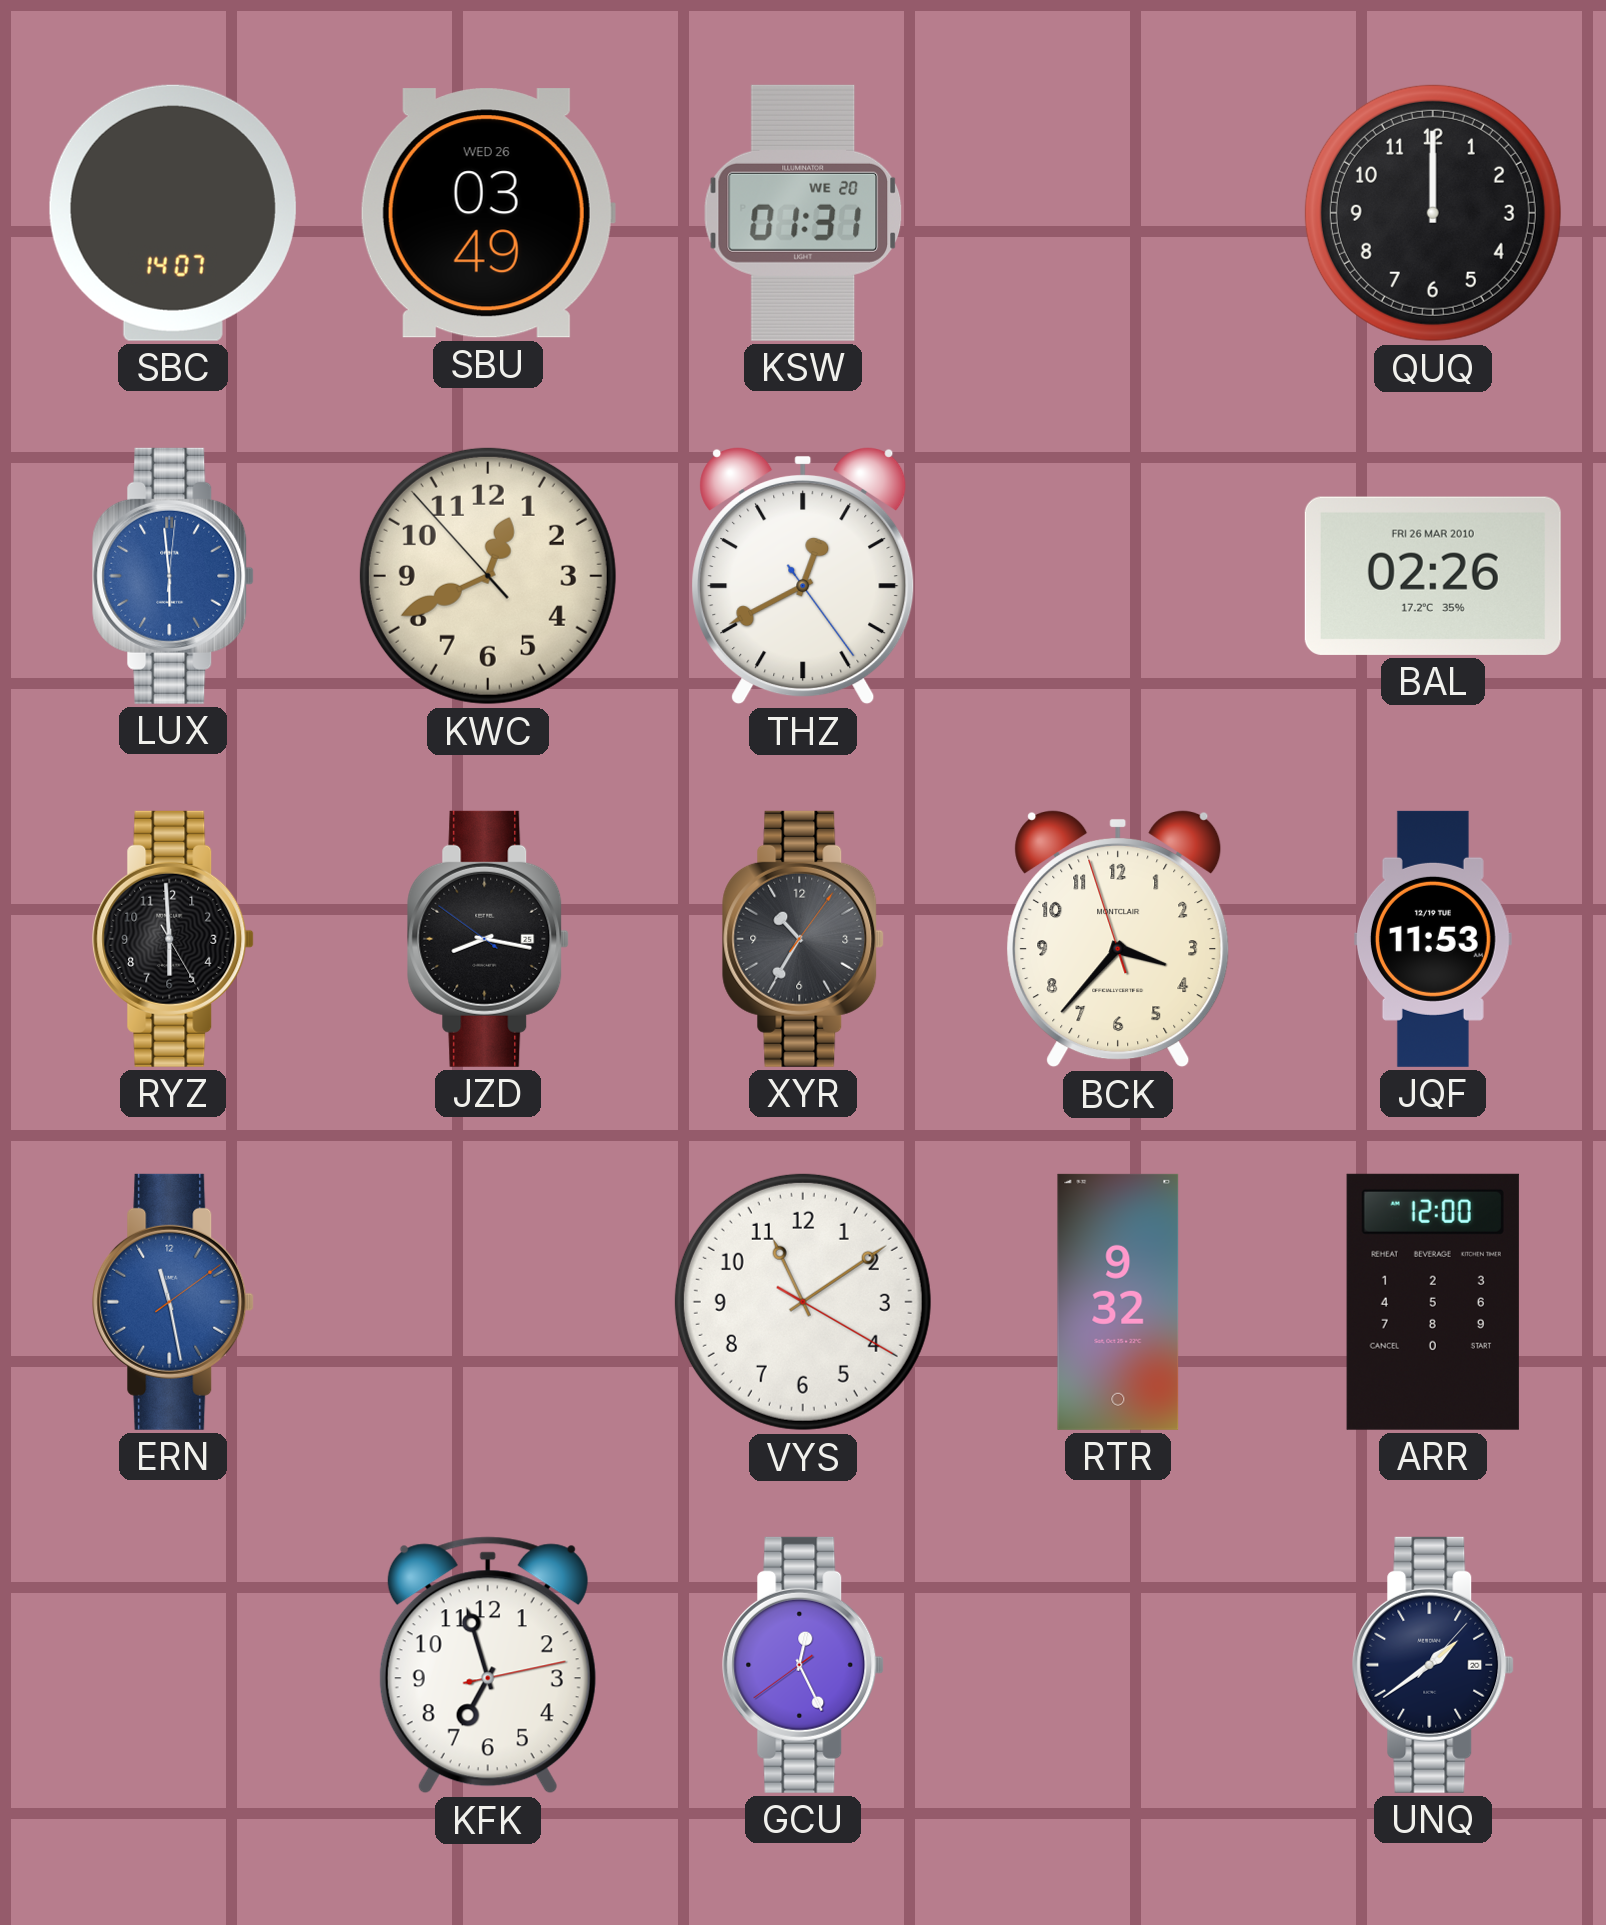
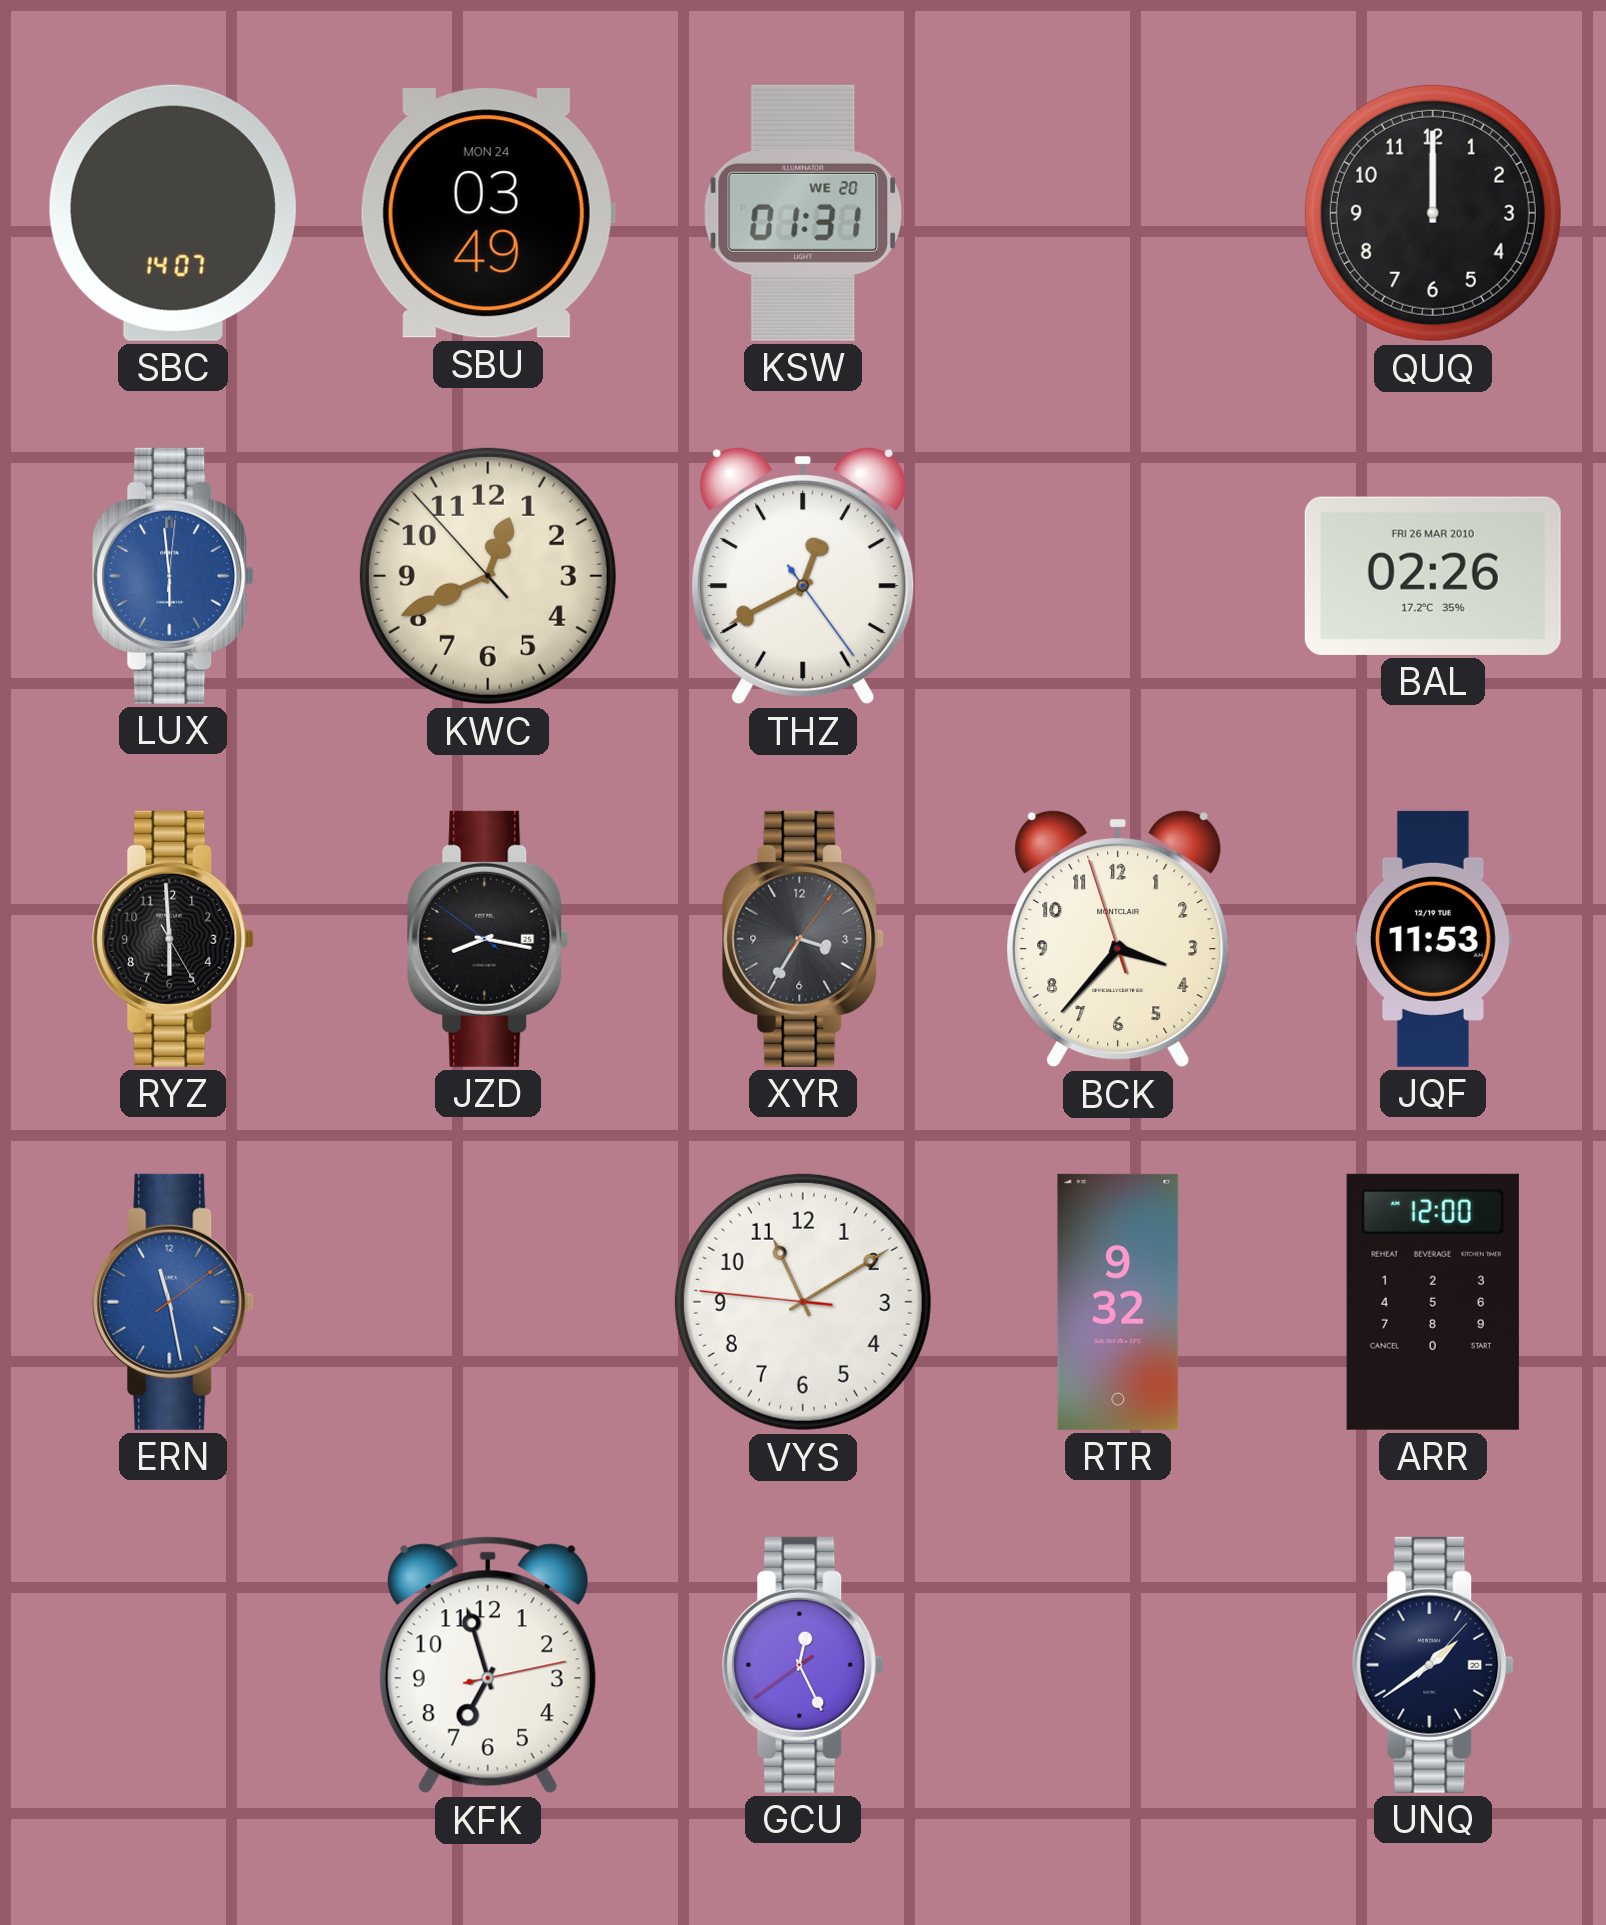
SBU date: WED 26 -> MON 24
XYR: 10:35 -> 3:35
VYS: 11:09:20 -> 11:09:46
